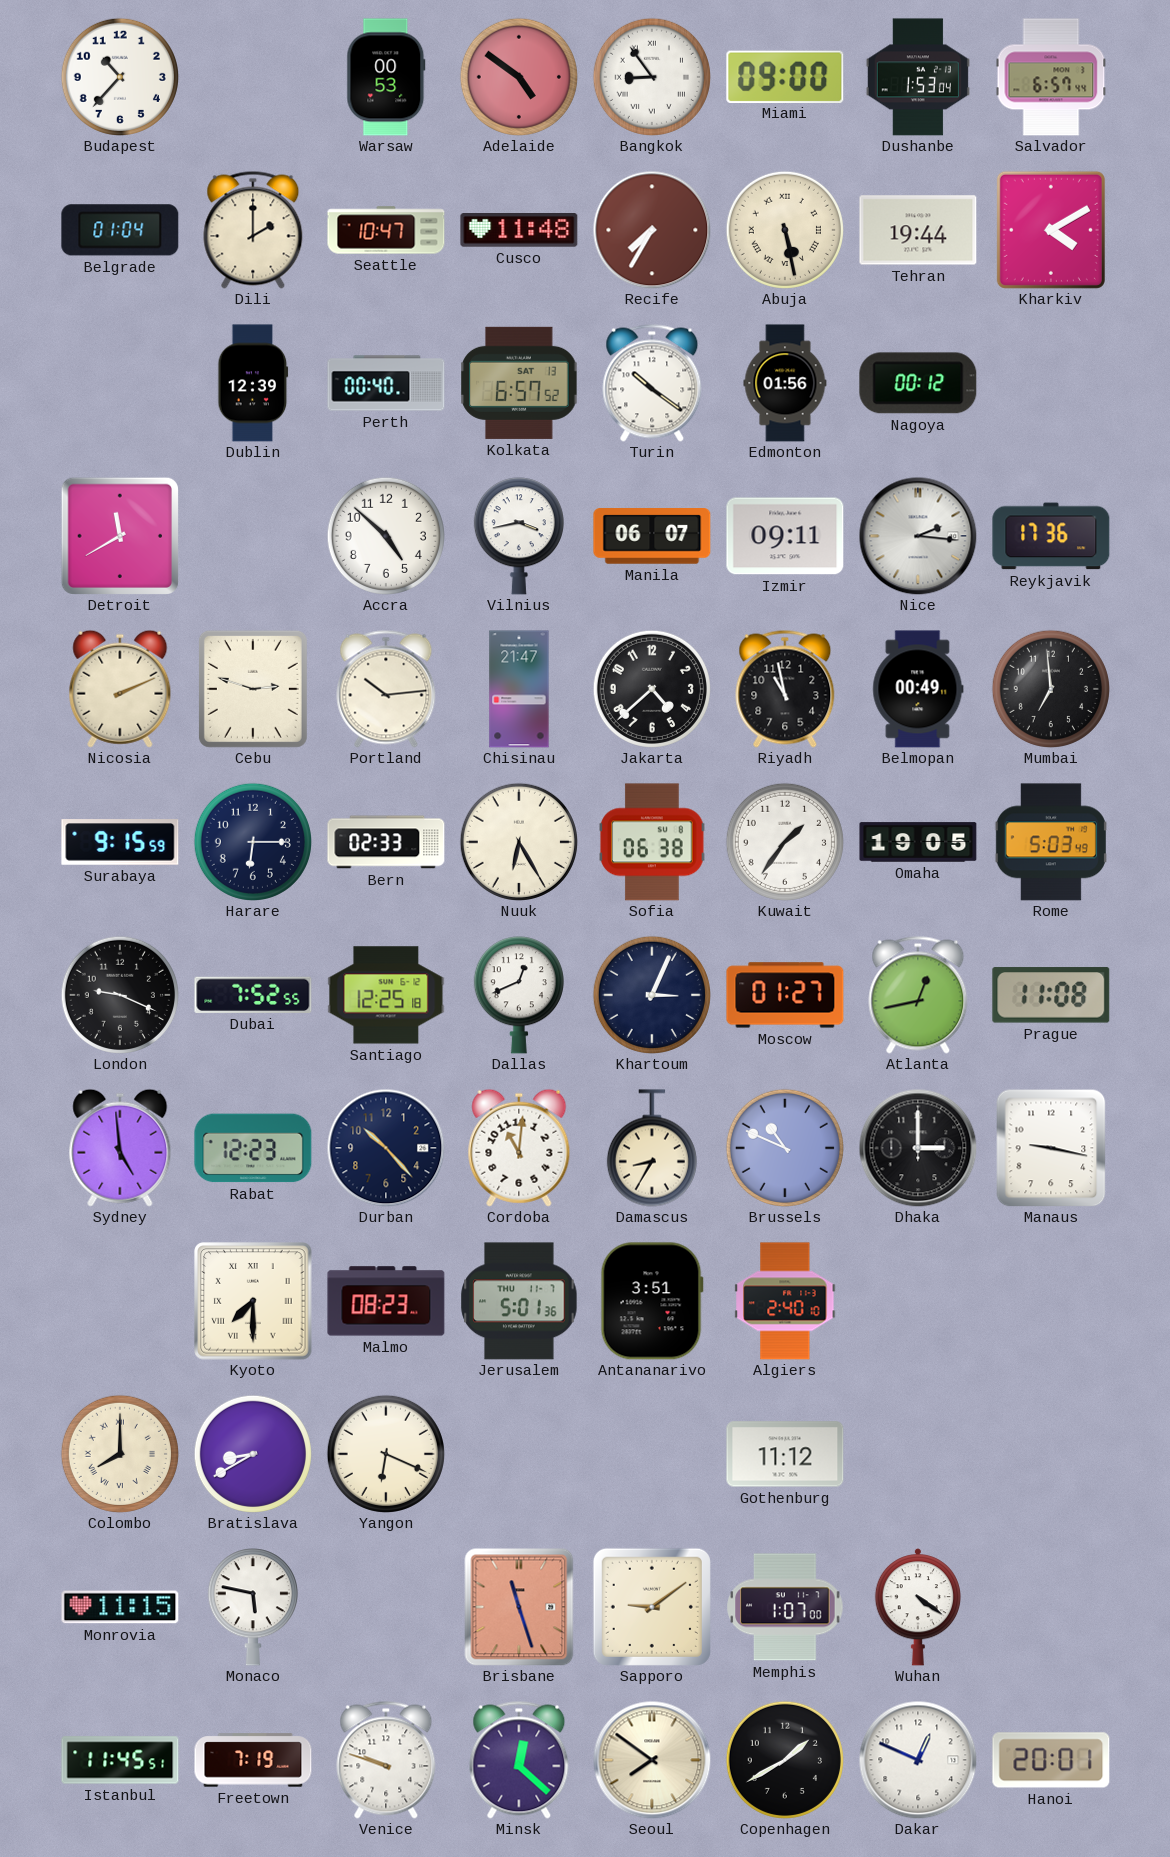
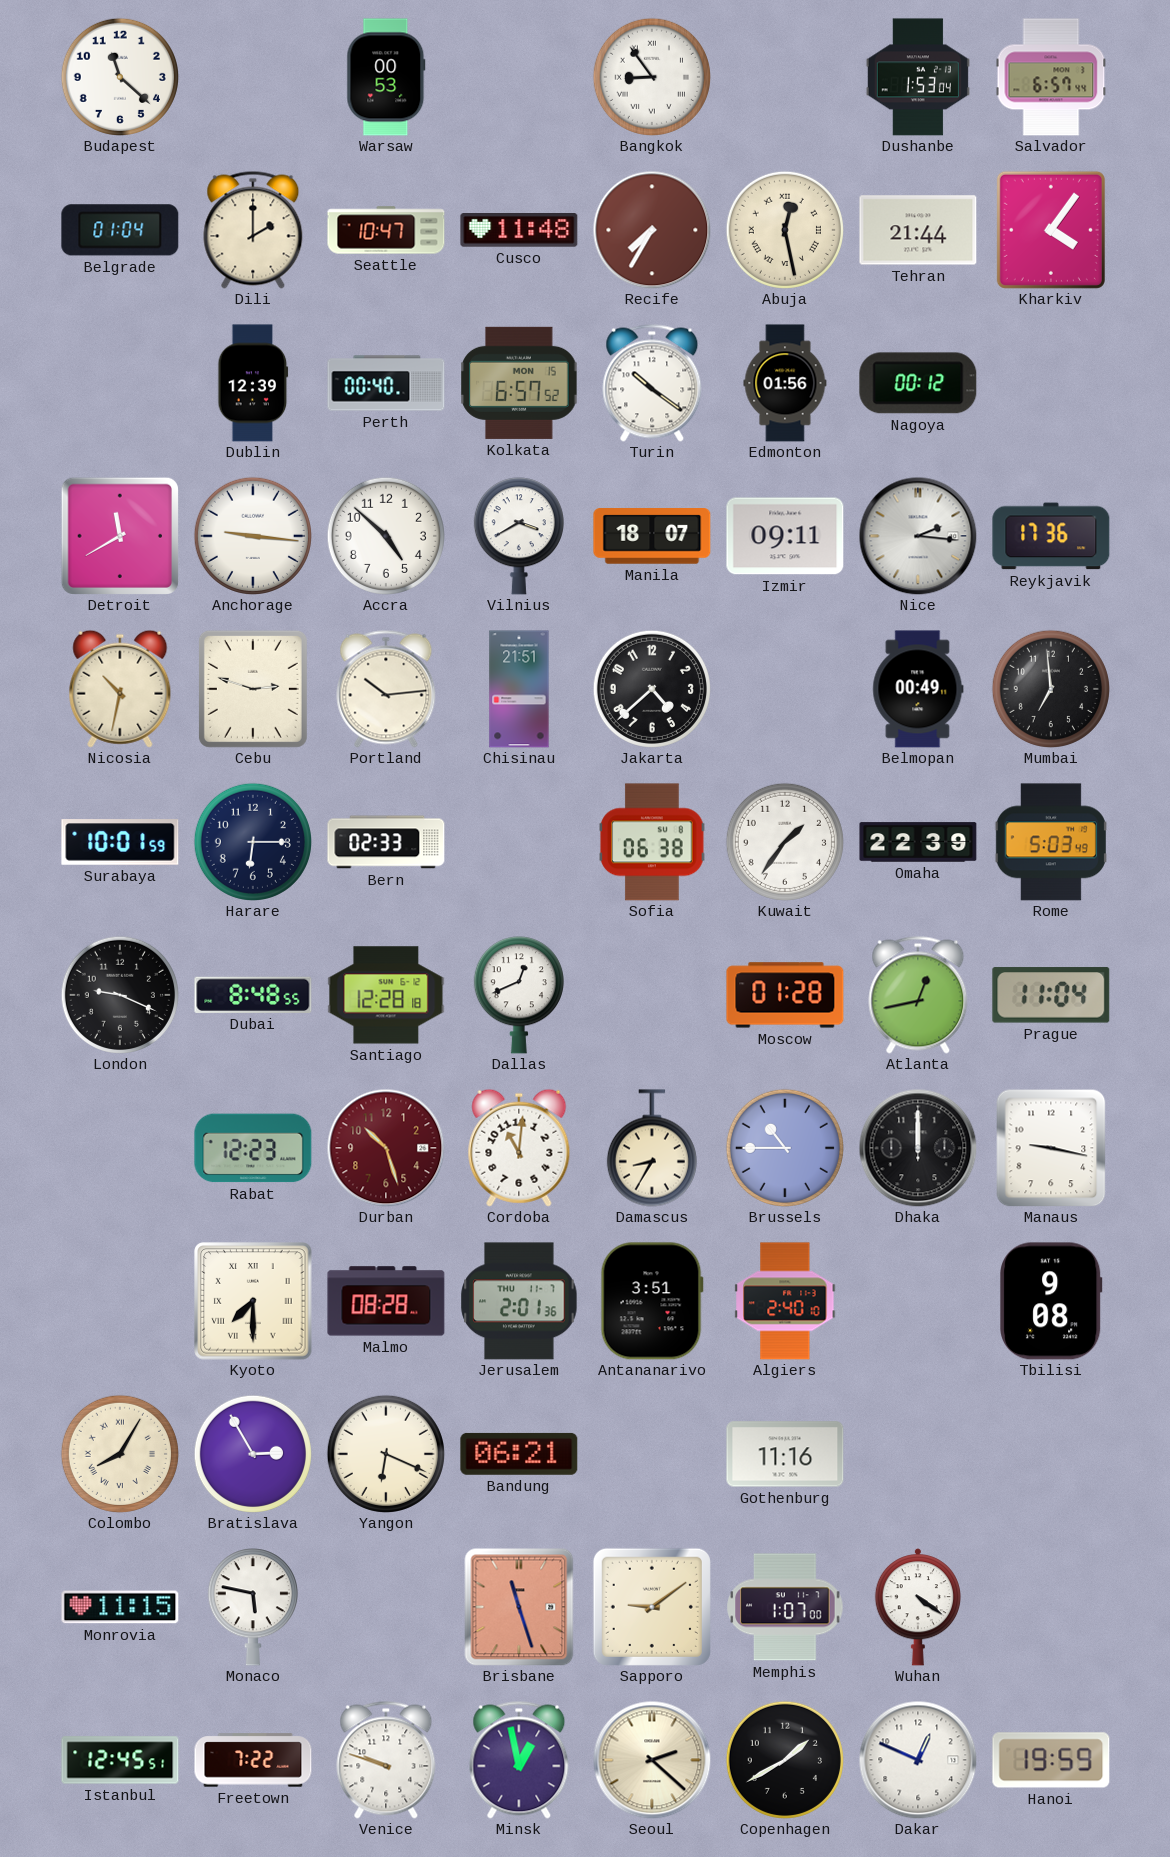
Budapest: 10:37 -> 11:22
Adelaide: 4:51 -> none
Miami: 09:00 -> none
Abuja: 5:28 -> 12:28
Tehran: 19:44 -> 21:44
Kharkiv: 4:10 -> 4:06
Kolkata date: SAT 13 -> MON 15
Anchorage: none -> 9:16
Vilnius: 3:43 -> 3:40
Manila: 06:07 -> 18:07
Nicosia: 2:11 -> 10:32
Chisinau: 21:47 -> 21:51
Riyadh: 10:58 -> none
Surabaya: 9:15 -> 10:01
Nuuk: 6:25 -> none
Omaha: 19:05 -> 22:39
Dubai: 7:52 -> 8:48
Santiago: 12:25 -> 12:28
Khartoum: 3:04 -> none
Moscow: 01:27 -> 01:28
Prague: 11:08 -> 11:04
Sydney: 4:59 -> none
Durban: 10:23 -> 10:27
Durban dial: navy -> burgundy
Brussels: 10:49 -> 10:45
Dhaka: 3:00 -> 12:00
Malmo: 08:23 -> 08:28
Jerusalem: 5:01 -> 2:01
Tbilisi: none -> 9:08
Colombo: 8:00 -> 8:05
Bratislava: 8:40 -> 2:55
Bandung: none -> 06:21
Gothenburg: 11:12 -> 11:16
Istanbul: 11:45 -> 12:45
Freetown: 7:19 -> 7:22
Minsk: 12:22 -> 12:58
Seoul: 7:51 -> 2:22
Hanoi: 20:01 -> 19:59
